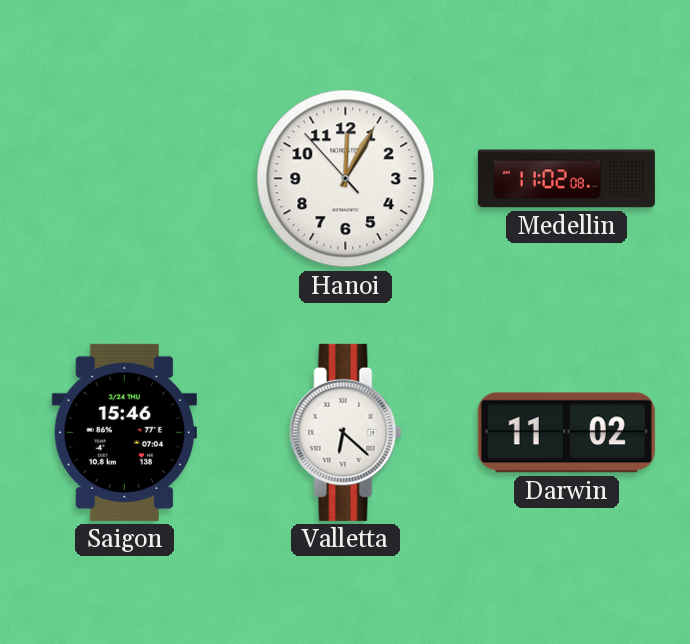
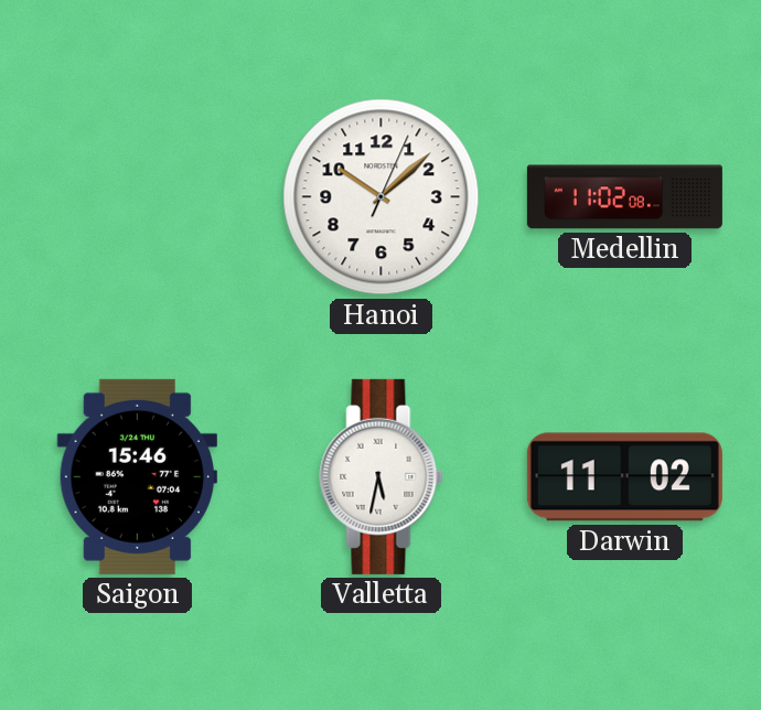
Hanoi: 12:04 -> 10:08
Valletta: 6:22 -> 5:32
